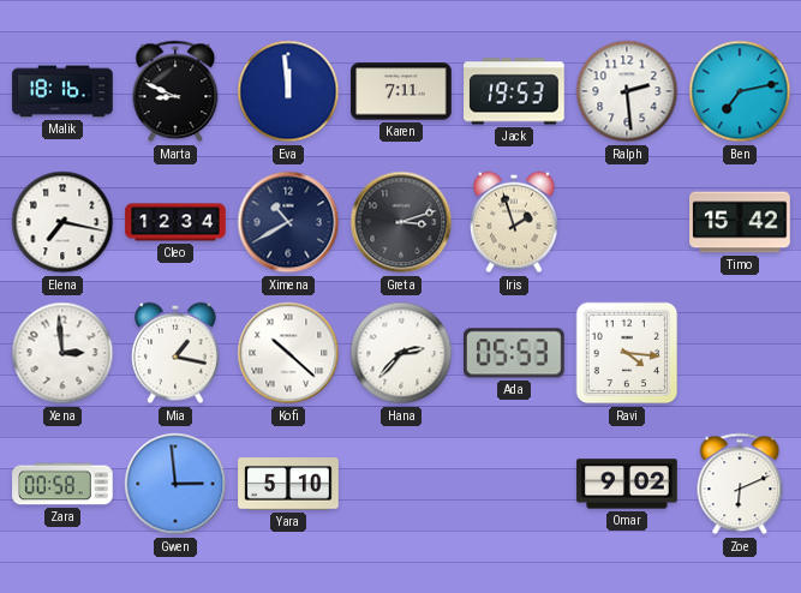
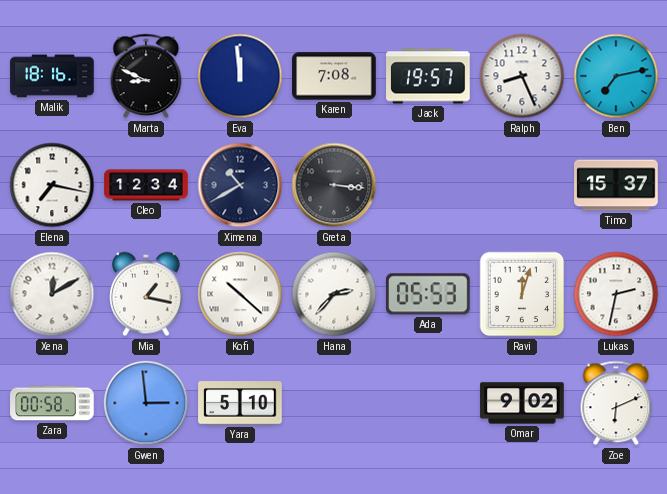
Karen: 7:11 -> 7:08
Jack: 19:53 -> 19:57
Ralph: 2:29 -> 8:26
Greta: 3:12 -> 3:16
Iris: 1:57 -> none
Timo: 15:42 -> 15:37
Xena: 2:59 -> 12:10
Ravi: 4:16 -> 12:03
Lukas: none -> 2:32
